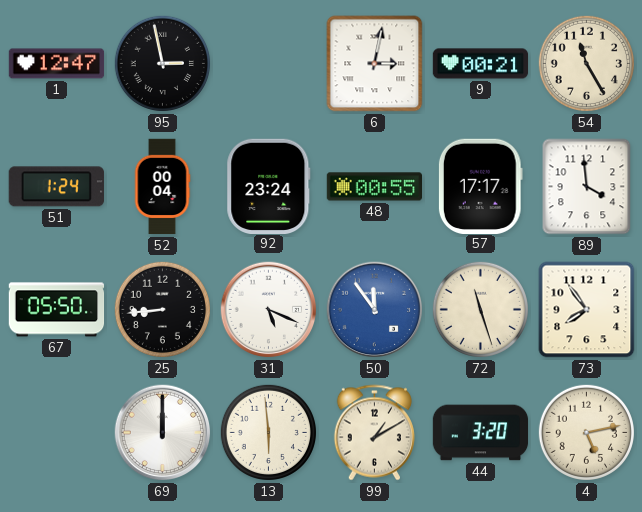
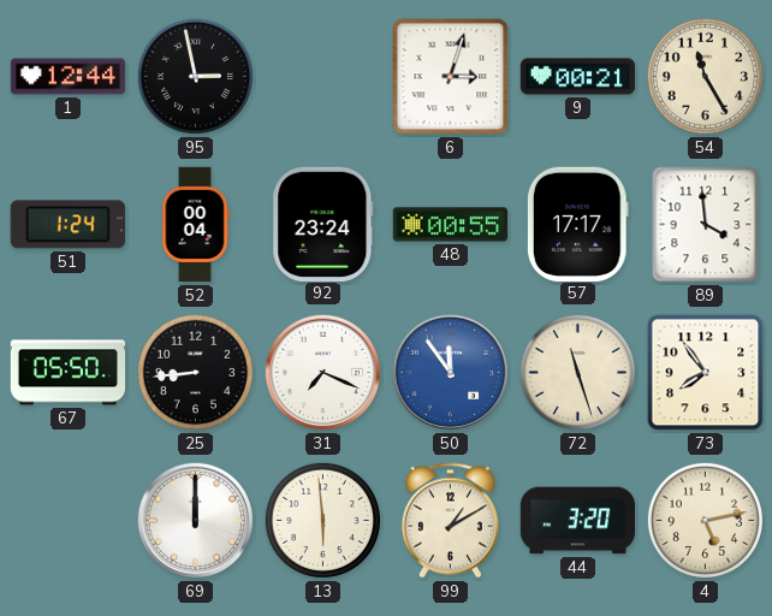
1: 12:47 -> 12:44
6: 3:02 -> 3:03
31: 5:19 -> 7:19
